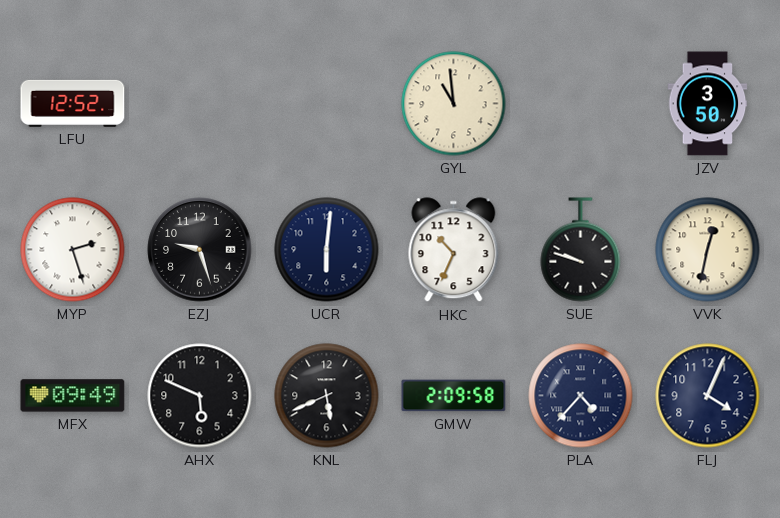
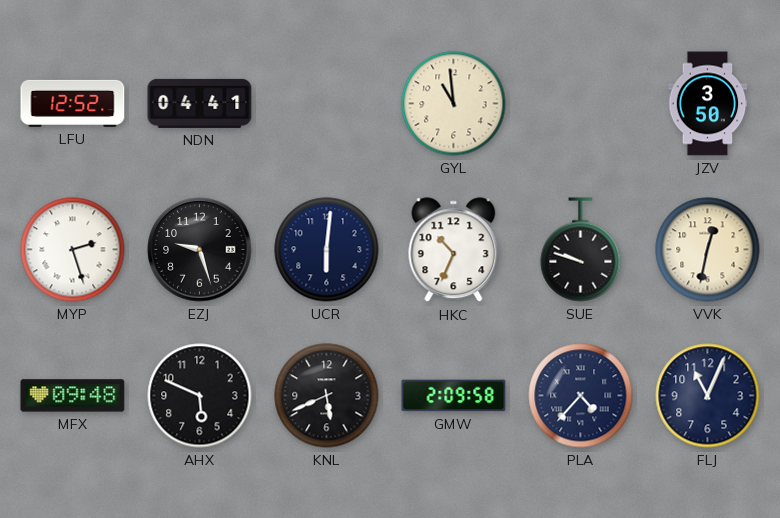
NDN: none -> 04:41
MFX: 09:49 -> 09:48
FLJ: 4:04 -> 11:04
